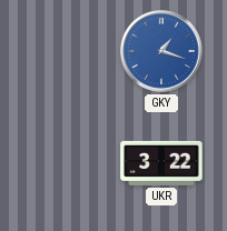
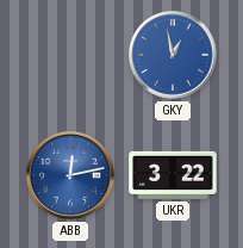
GKY: 1:18 -> 12:58
ABB: none -> 12:13
